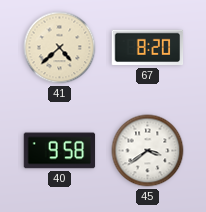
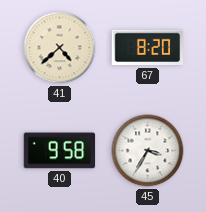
45: 3:39 -> 3:35
